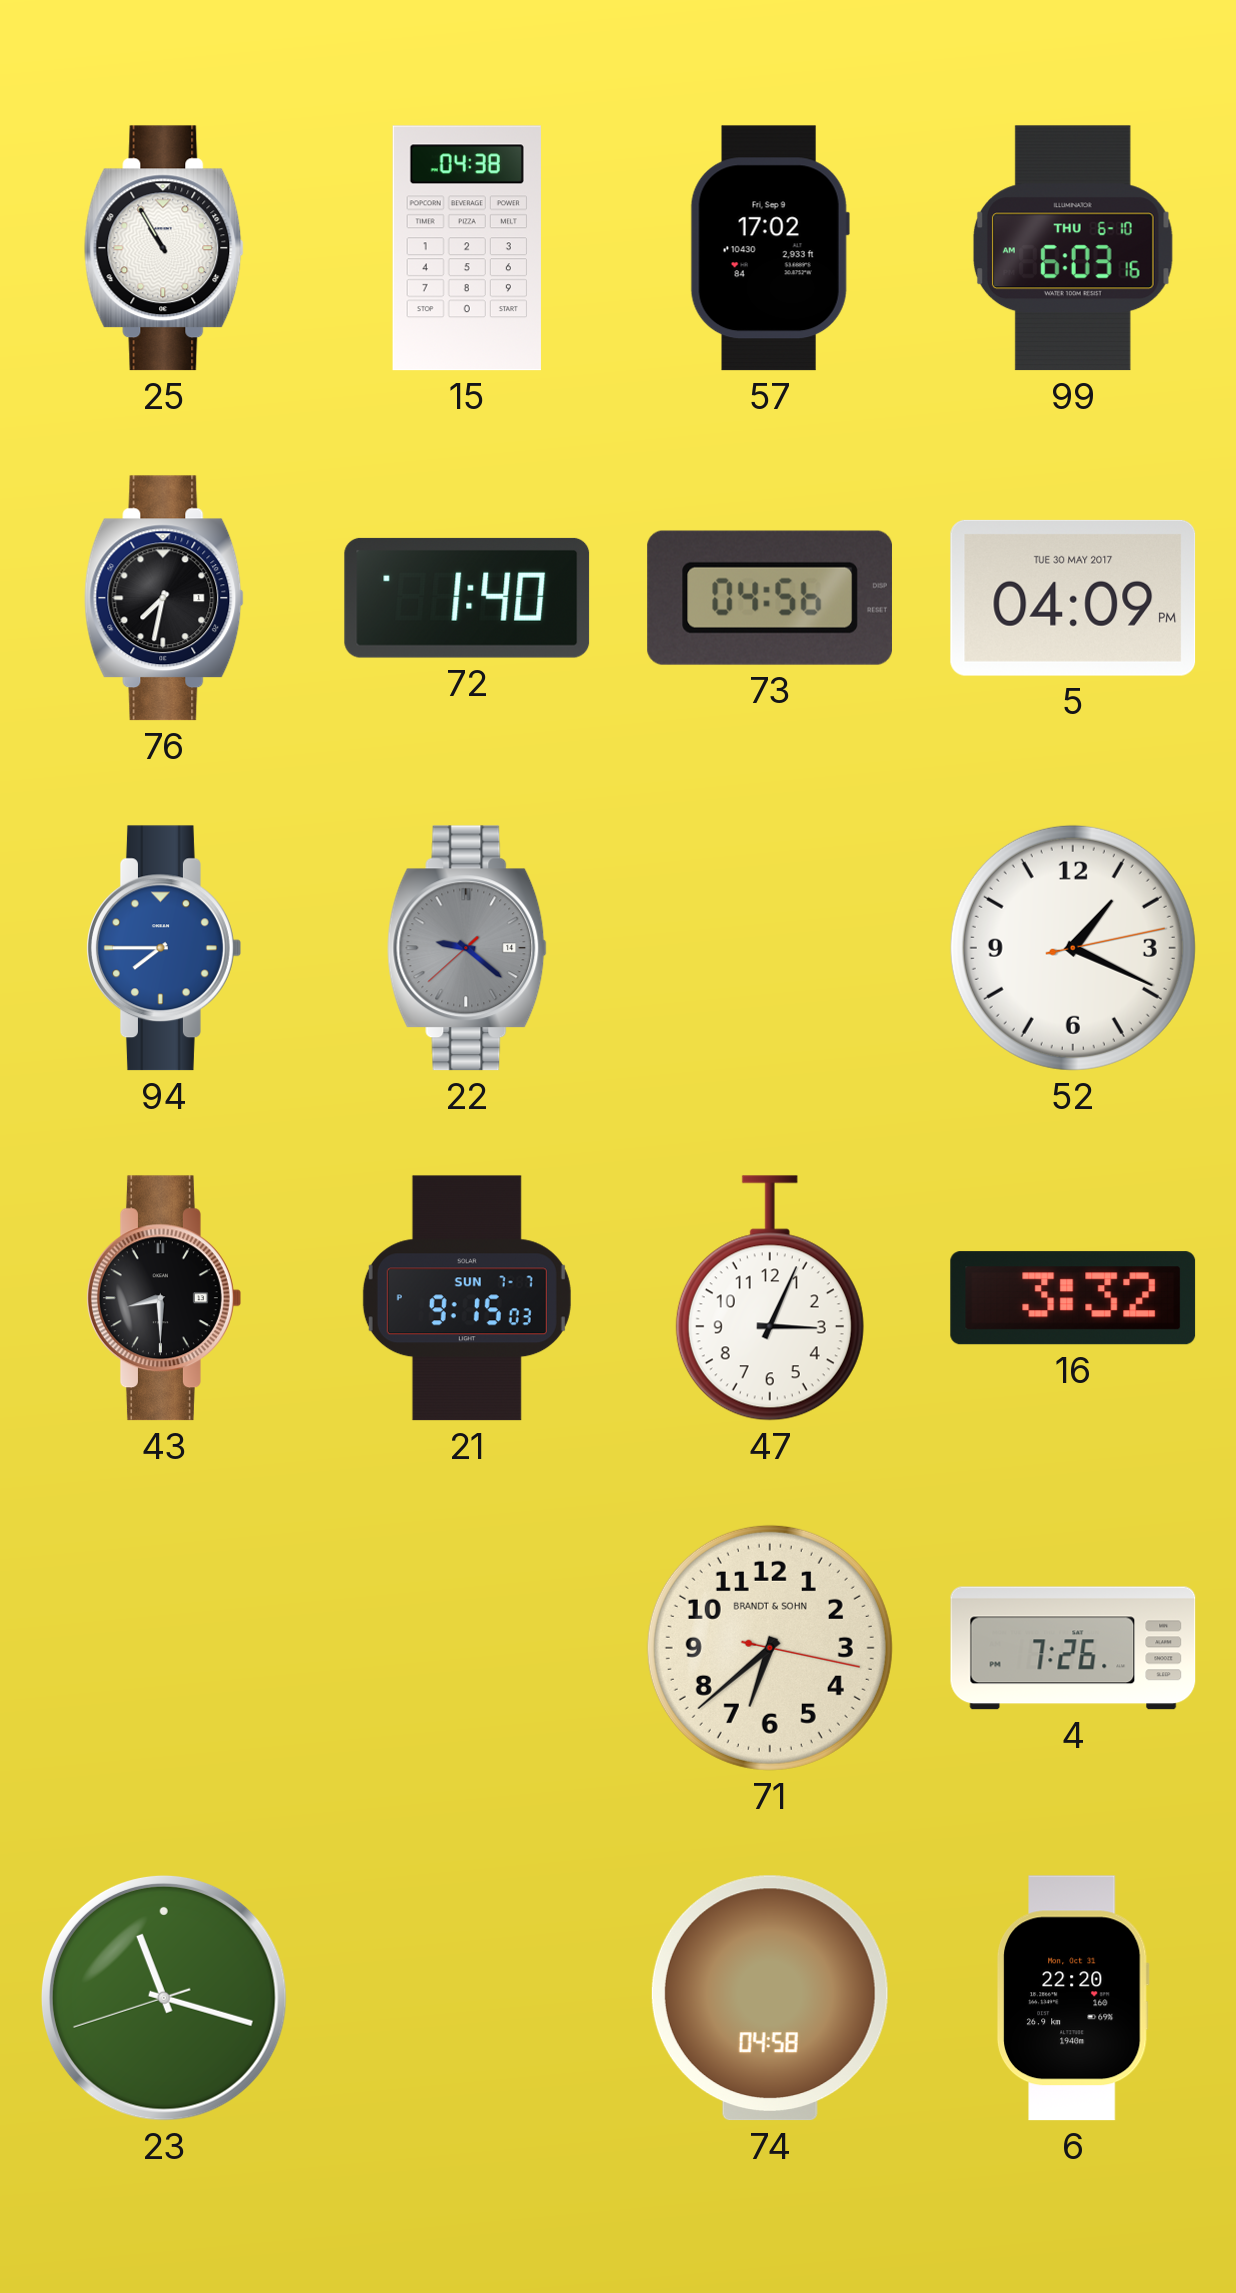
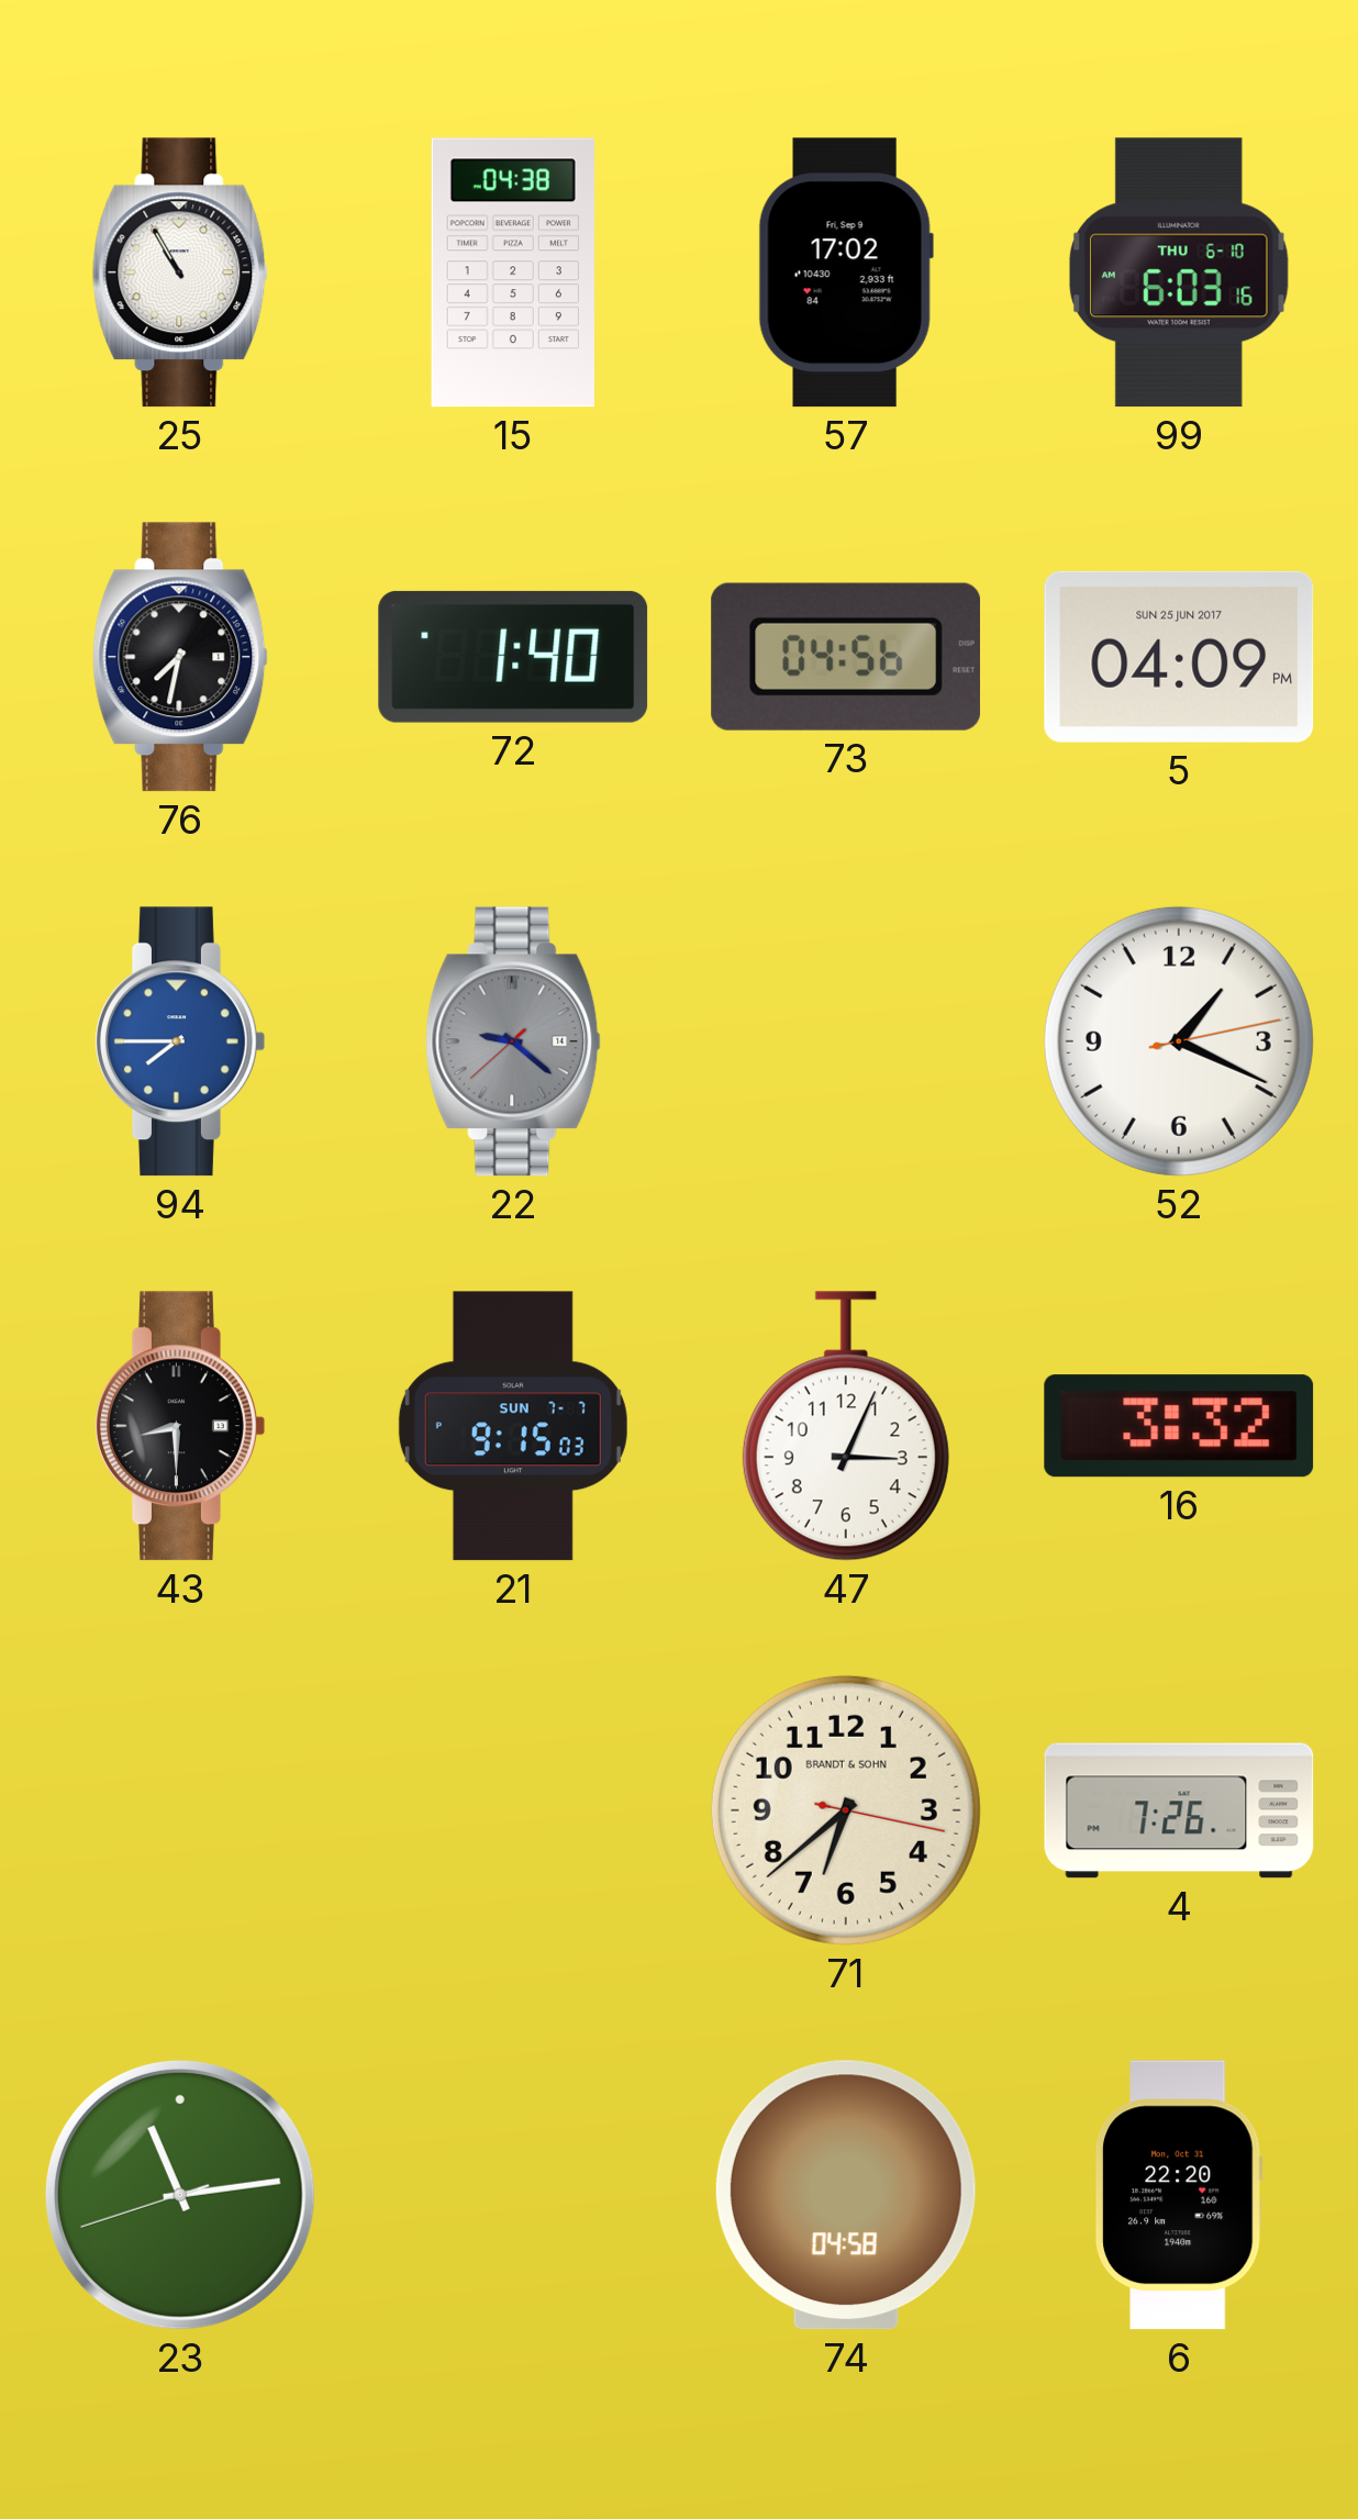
5 date: TUE 30 MAY 2017 -> SUN 25 JUN 2017
23: 11:17 -> 11:13
